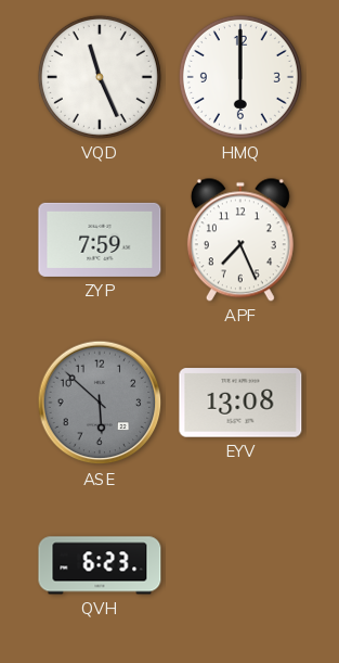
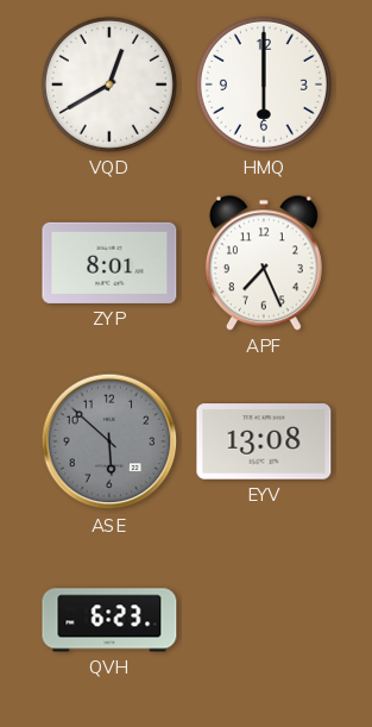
VQD: 11:26 -> 12:40
ZYP: 7:59 -> 8:01
